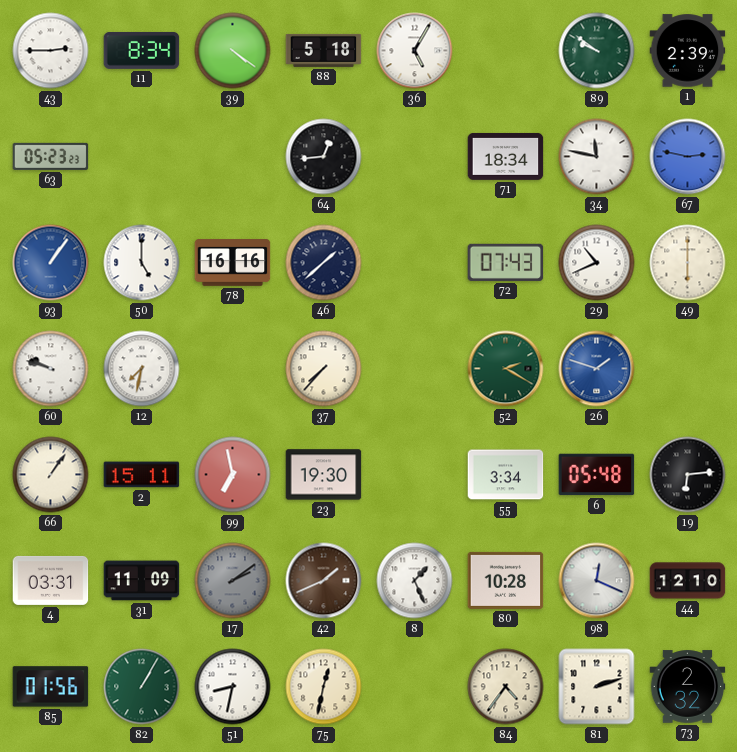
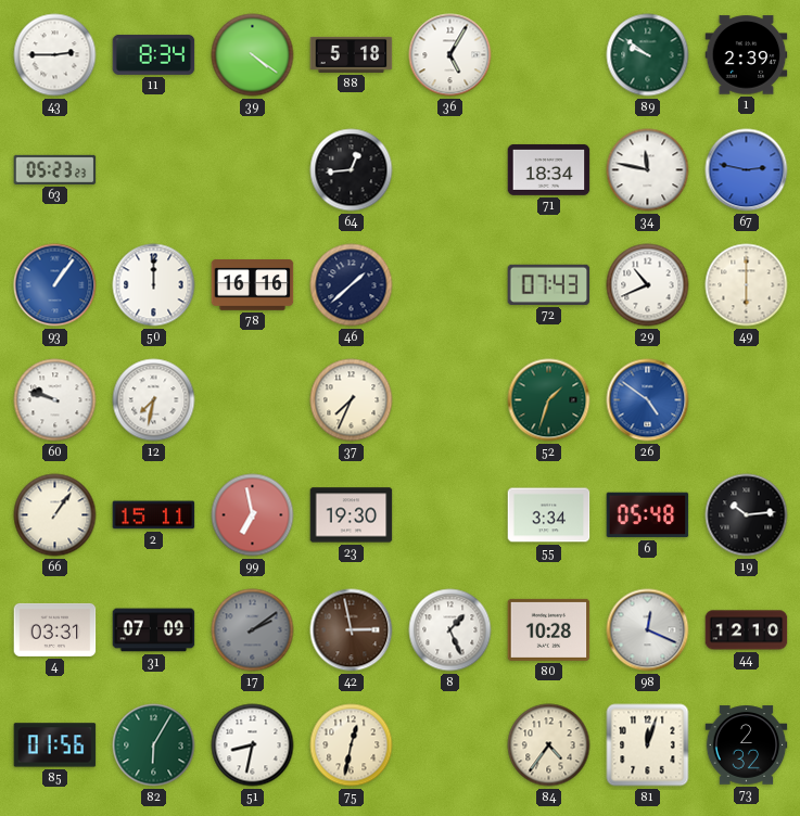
50: 5:00 -> 12:00
37: 7:37 -> 7:34
52: 2:20 -> 1:33
26: 1:48 -> 4:51
19: 6:14 -> 10:14
31: 11:09 -> 07:09
42: 1:41 -> 2:58
82: 1:05 -> 6:05
81: 2:12 -> 12:03
